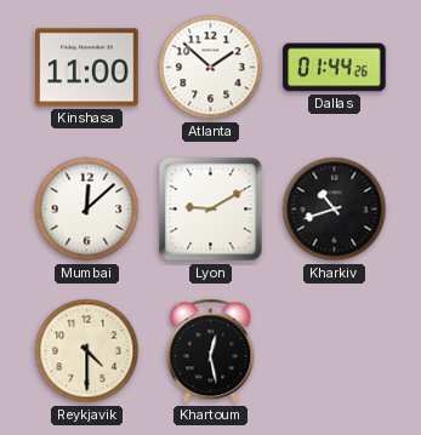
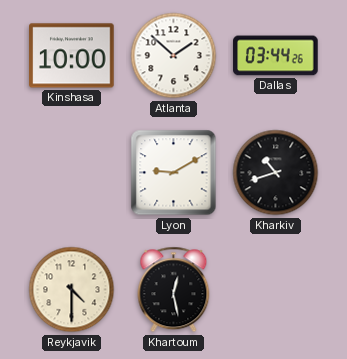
Kinshasa: 11:00 -> 10:00
Dallas: 01:44 -> 03:44
Mumbai: 12:08 -> none
